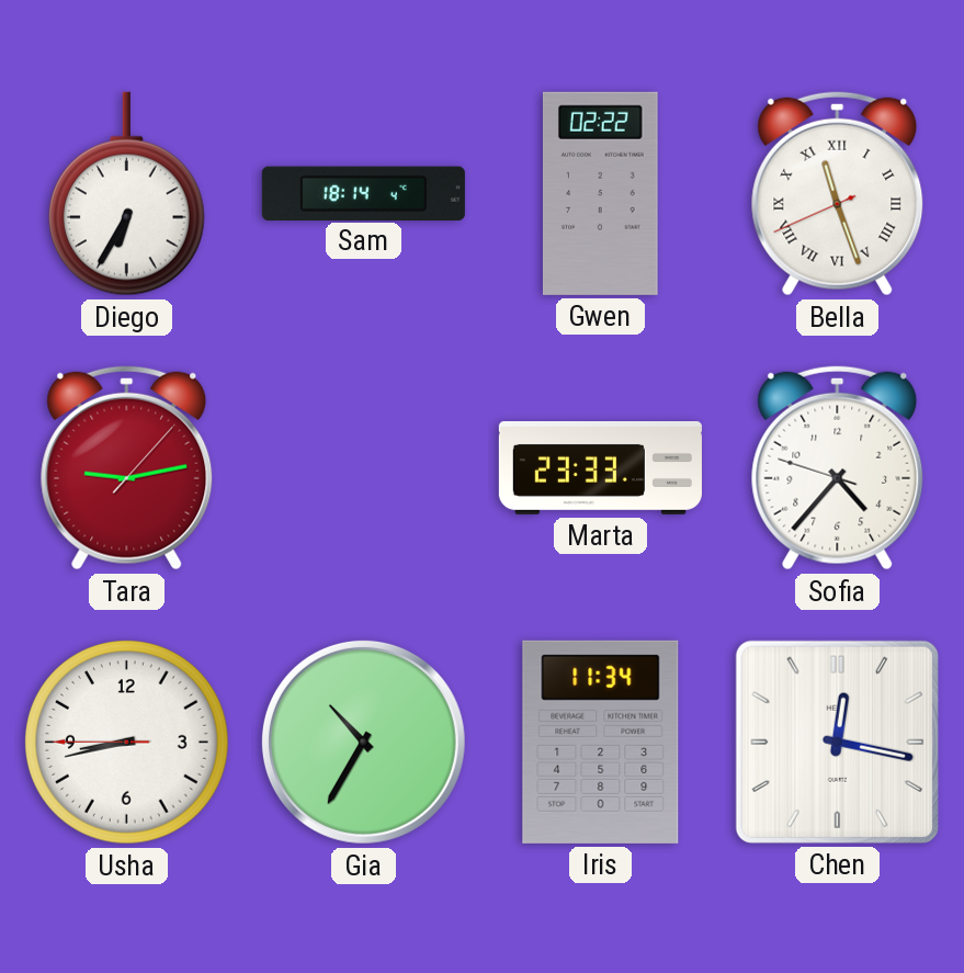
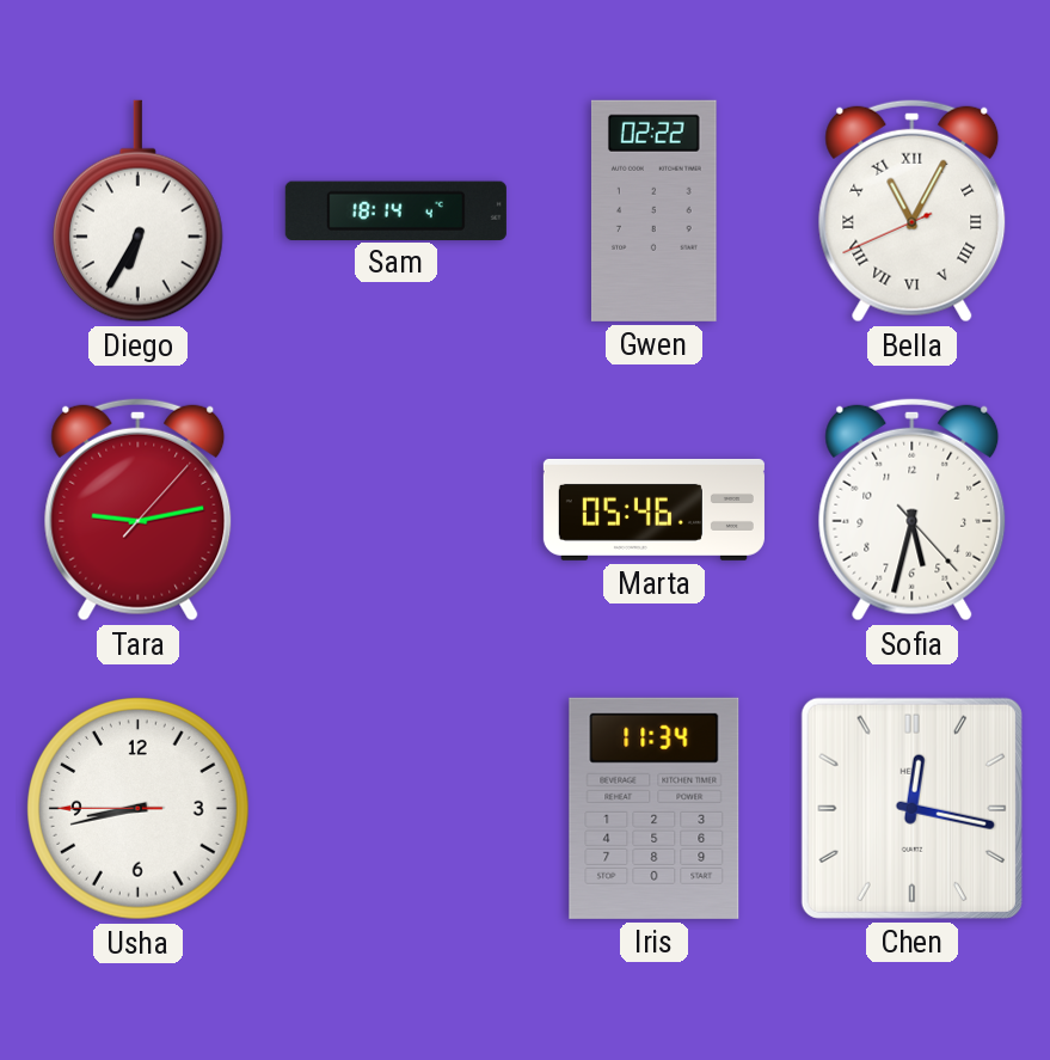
Bella: 11:26 -> 11:04
Marta: 23:33 -> 05:46
Sofia: 4:36 -> 5:32
Gia: 10:35 -> none
